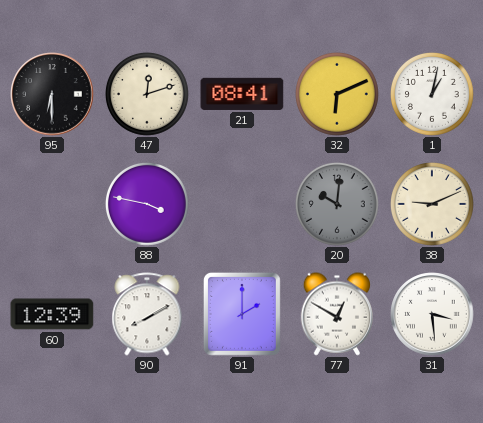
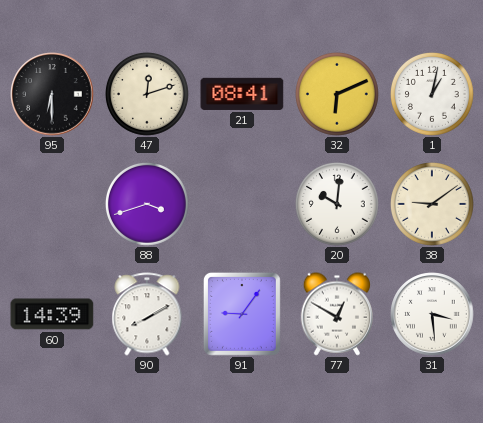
88: 3:47 -> 3:42
20 dial: grey -> white
38: 9:11 -> 9:09
60: 12:39 -> 14:39
91: 2:00 -> 9:06
